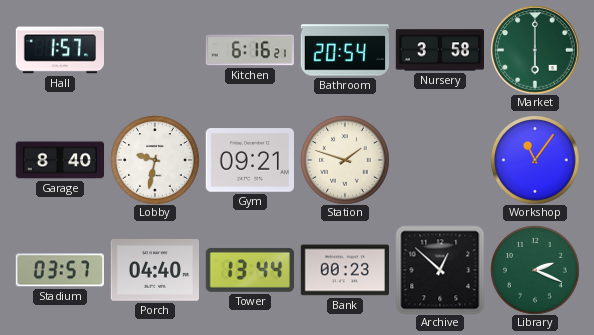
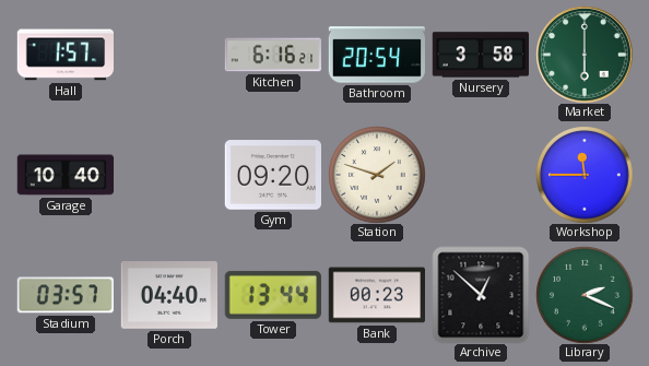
Garage: 8:40 -> 10:40
Lobby: 9:32 -> none
Gym: 09:21 -> 09:20
Workshop: 11:06 -> 11:45
